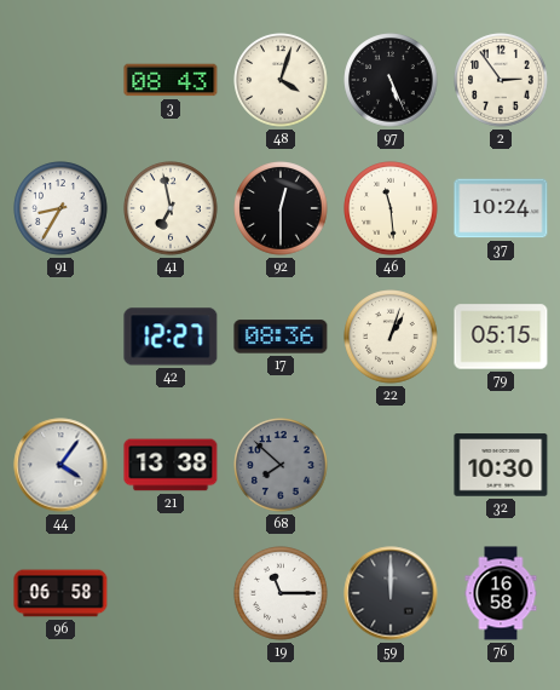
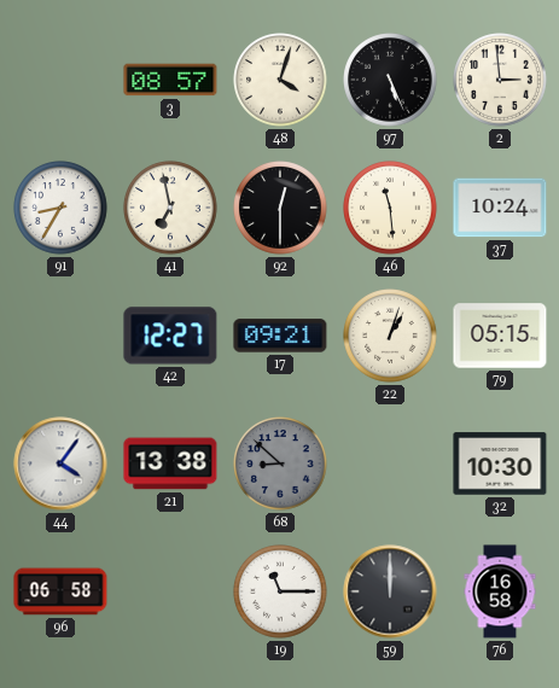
3: 08:43 -> 08:57
2: 2:54 -> 2:59
17: 08:36 -> 09:21
68: 7:52 -> 8:52
